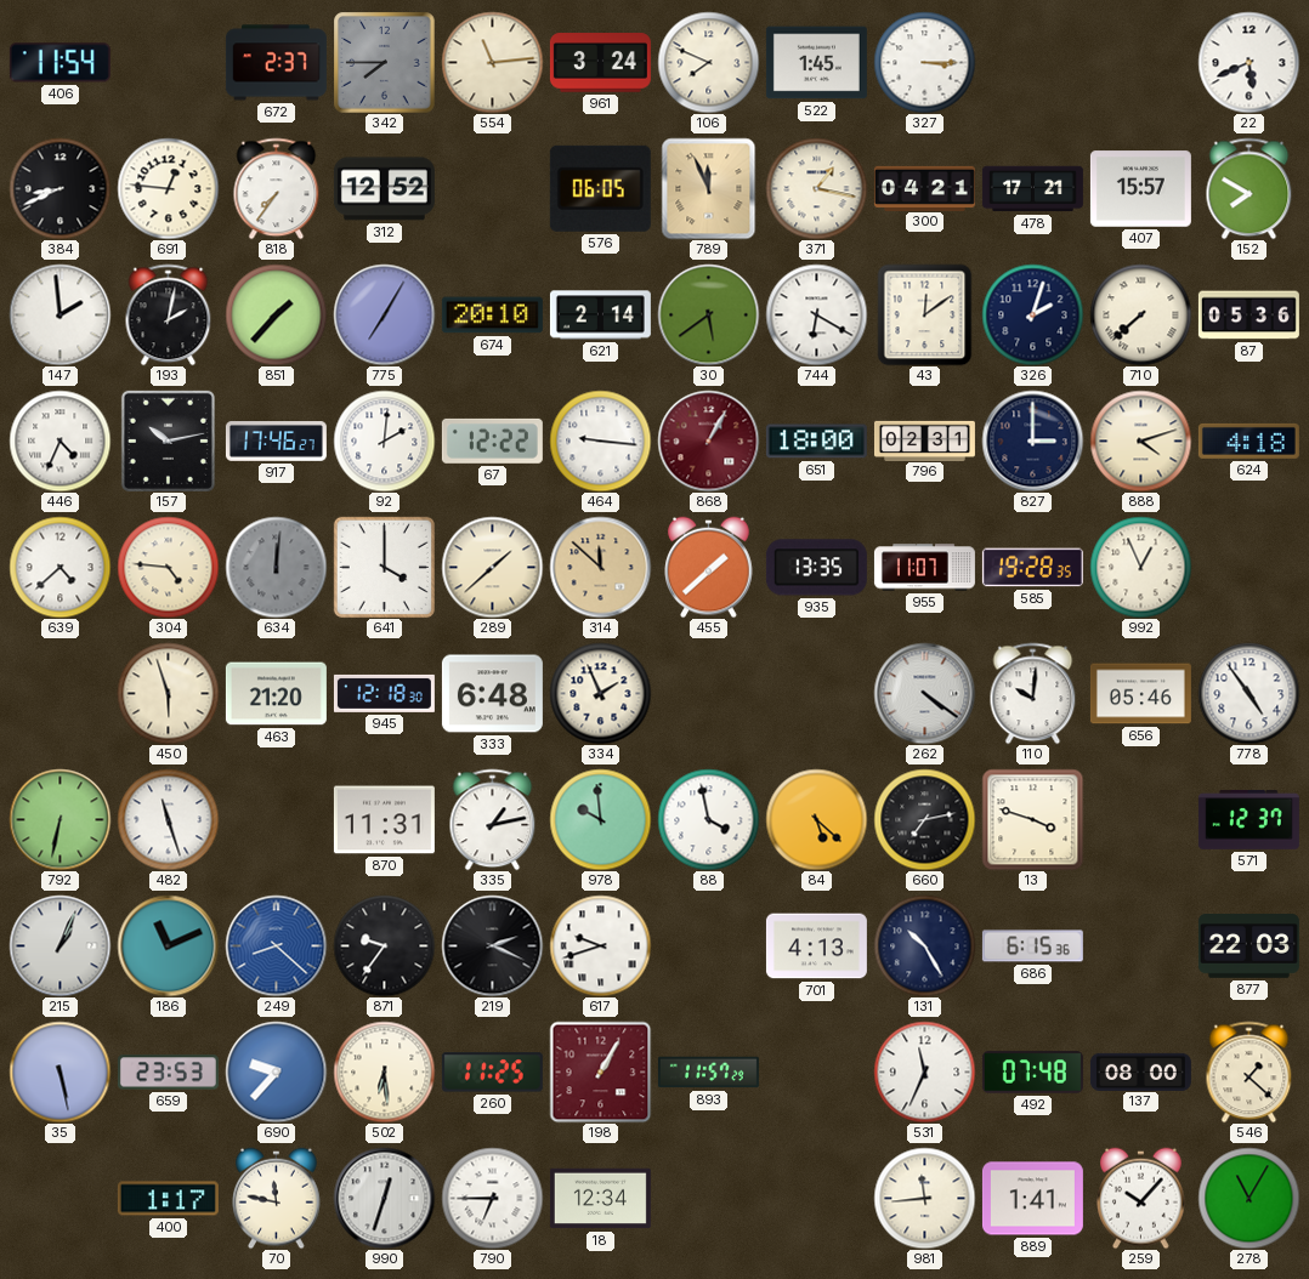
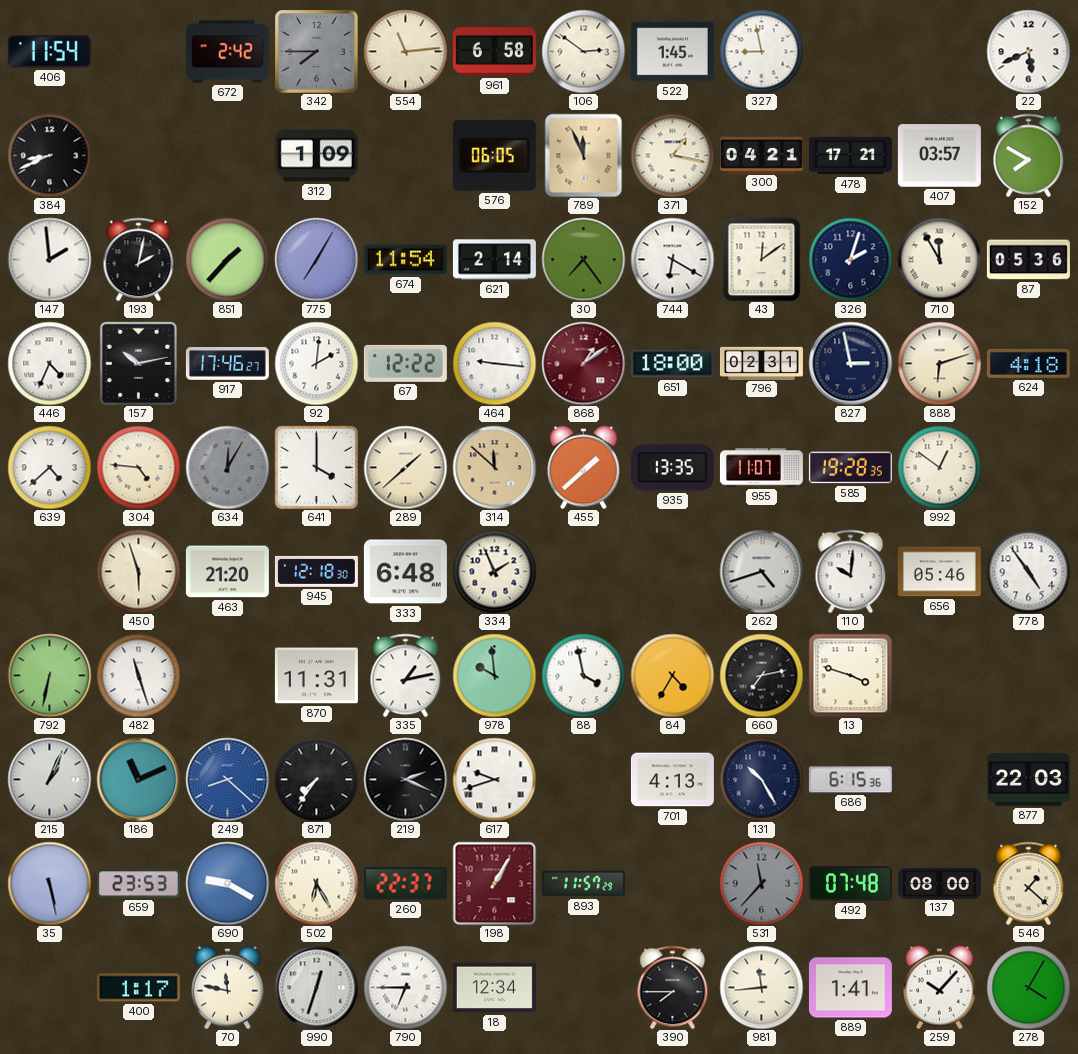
672: 2:37 -> 2:42
961: 3:24 -> 6:58
106: 7:49 -> 2:51
327: 3:15 -> 8:58
691: 12:46 -> none
818: 7:36 -> none
312: 12:52 -> 1:09
407: 15:57 -> 03:57
674: 20:10 -> 11:54
30: 5:39 -> 7:24
710: 7:38 -> 11:55
868: 1:05 -> 1:09
827: 3:00 -> 2:58
888: 4:12 -> 6:12
634: 12:01 -> 12:05
992: 12:56 -> 12:51
262: 4:21 -> 4:42
84: 5:22 -> 4:35
571: 12:37 -> none
871: 9:36 -> 7:36
690: 9:37 -> 9:20
502: 6:29 -> 6:25
260: 11:25 -> 22:37
531: 11:34 -> 11:37
531 dial: white -> grey
390: none -> 7:45
278: 11:05 -> 4:05
